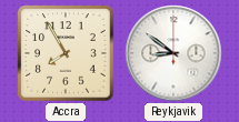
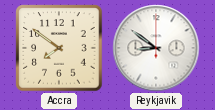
Accra: 7:55 -> 7:51
